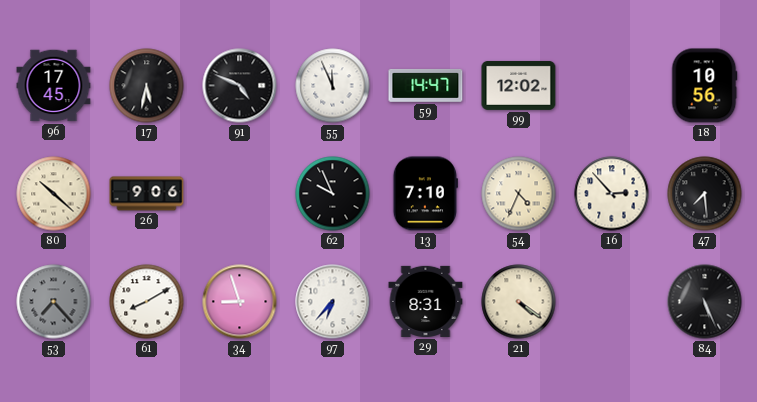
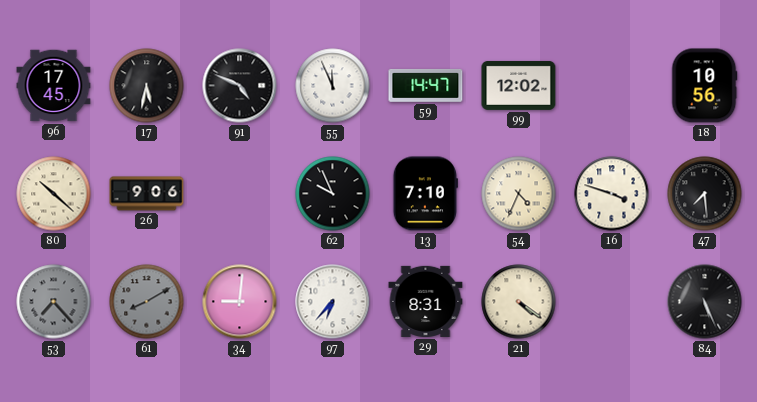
16: 2:53 -> 3:48
61 dial: white -> grey
34: 8:57 -> 9:01
